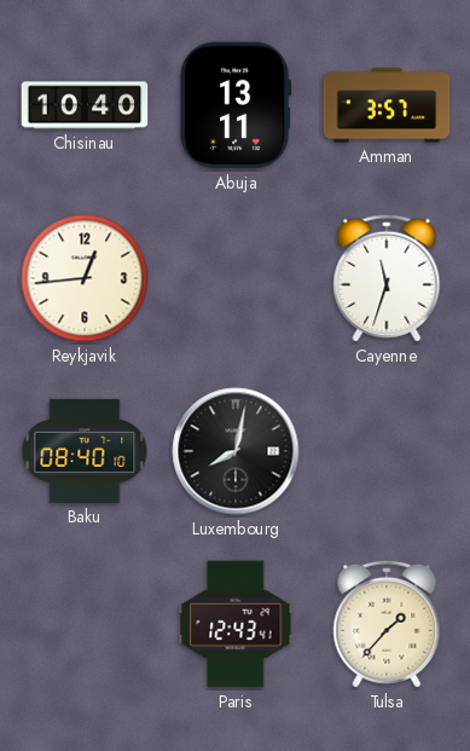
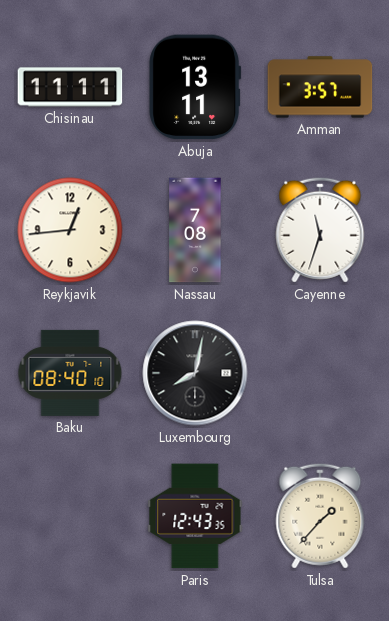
Chisinau: 10:40 -> 11:11
Nassau: none -> 7:08
Paris: 12:43:41 -> 12:43:35
